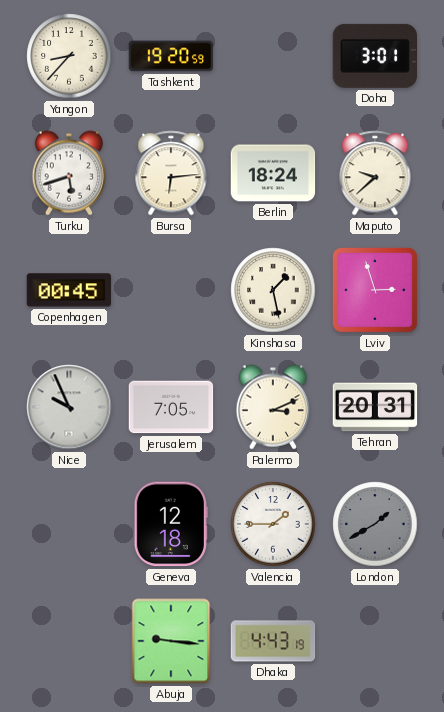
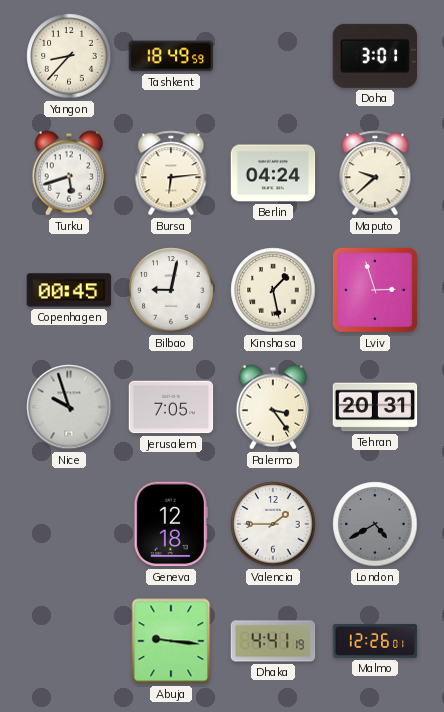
Tashkent: 19:20 -> 18:49
Berlin: 18:24 -> 04:24
Bilbao: none -> 9:02
Nice: 9:56 -> 9:57
Palermo: 3:11 -> 3:24
London: 1:40 -> 4:40
Dhaka: 4:43 -> 4:41
Malmo: none -> 12:26
